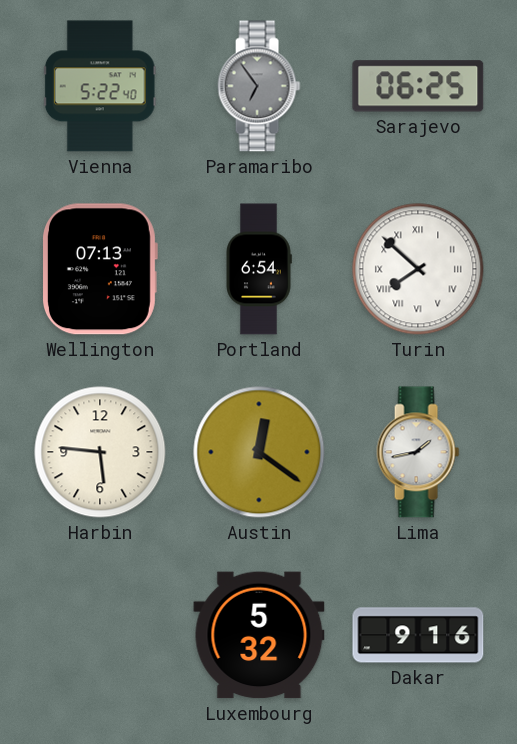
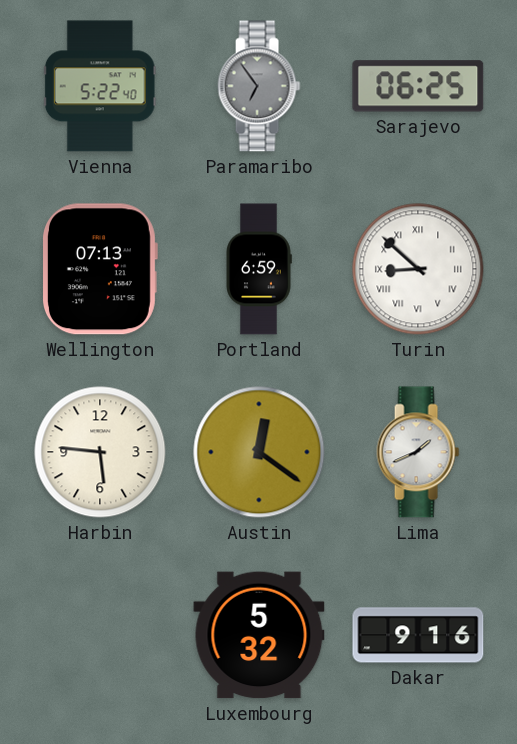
Portland: 6:54 -> 6:59
Turin: 7:52 -> 8:52
Lima: 1:43 -> 1:41
